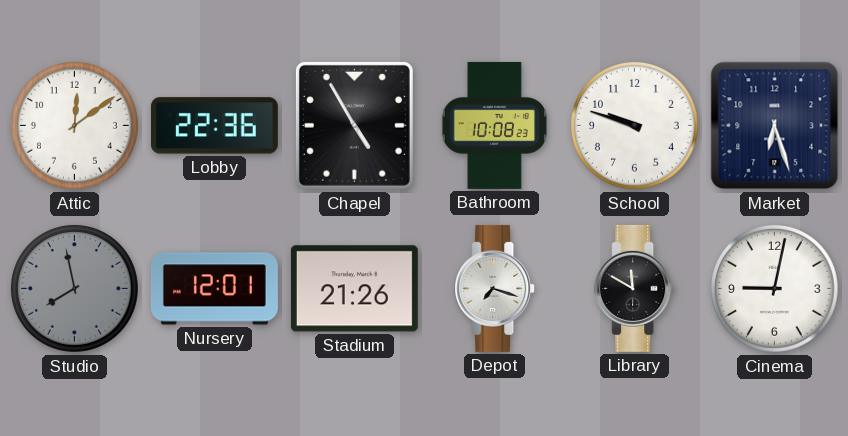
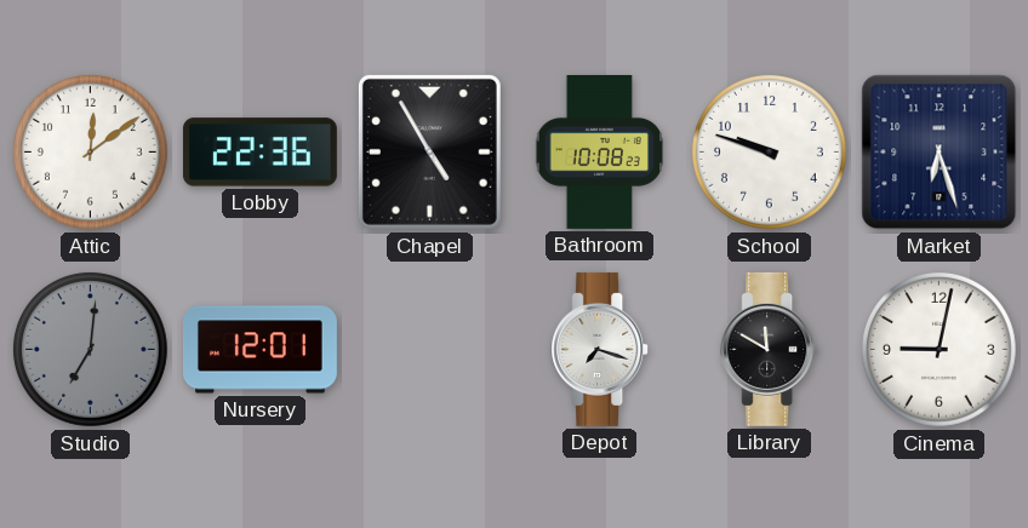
Studio: 7:58 -> 7:01
Stadium: 21:26 -> none
